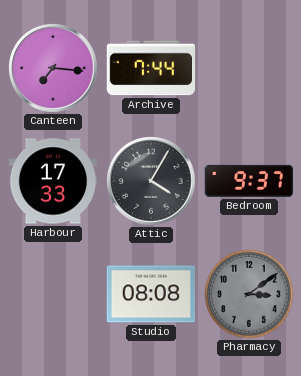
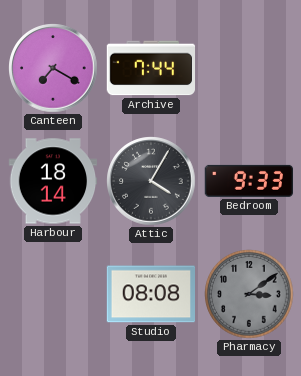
Canteen: 7:16 -> 7:20
Harbour: 17:33 -> 18:14
Bedroom: 9:37 -> 9:33
